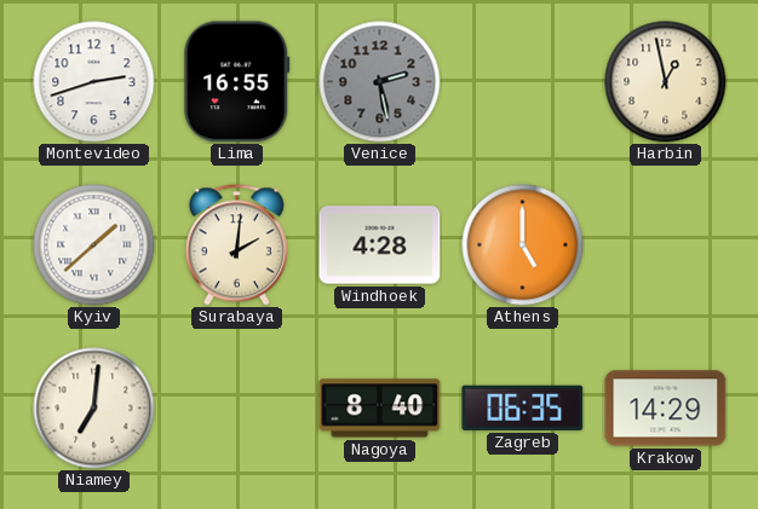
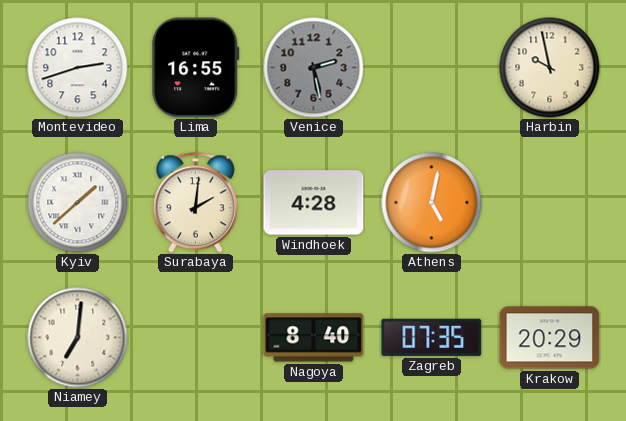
Harbin: 12:58 -> 9:58
Athens: 5:00 -> 5:02
Zagreb: 06:35 -> 07:35
Krakow: 14:29 -> 20:29
